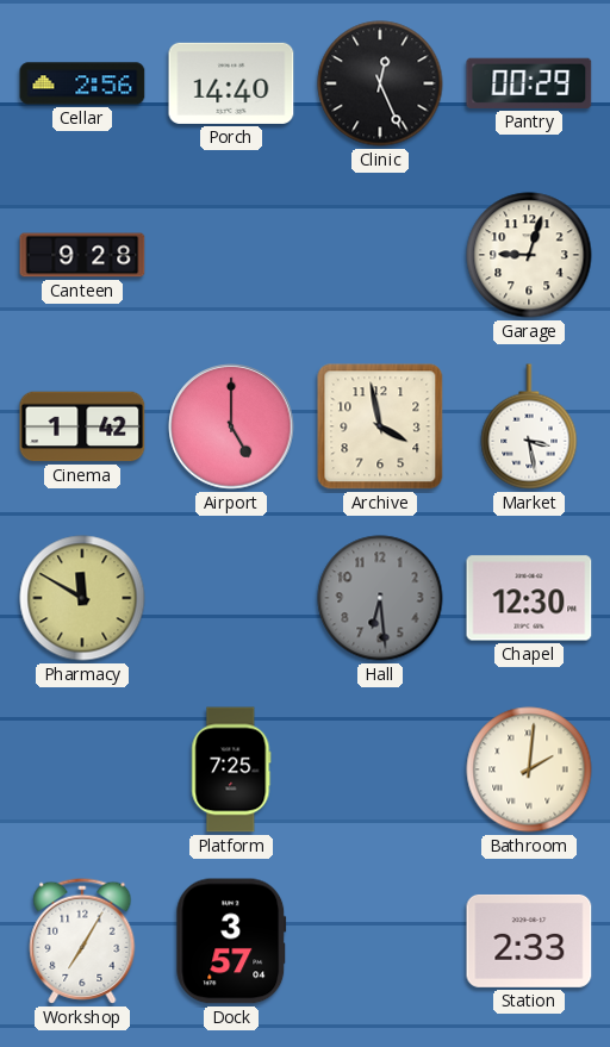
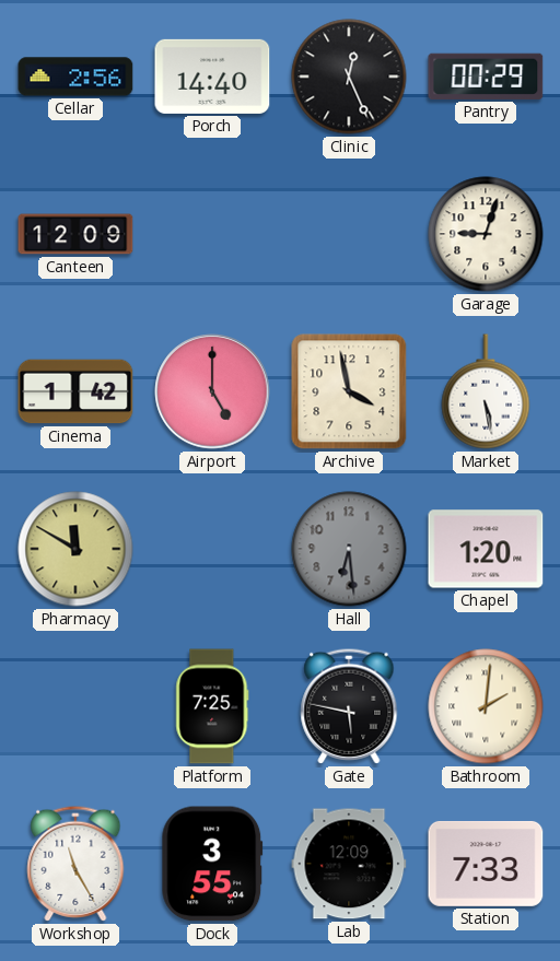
Canteen: 9:28 -> 12:09
Market: 3:28 -> 5:28
Chapel: 12:30 -> 1:20
Gate: none -> 5:47
Workshop: 7:05 -> 11:25
Dock: 3:57 -> 3:55
Lab: none -> 12:09
Station: 2:33 -> 7:33
